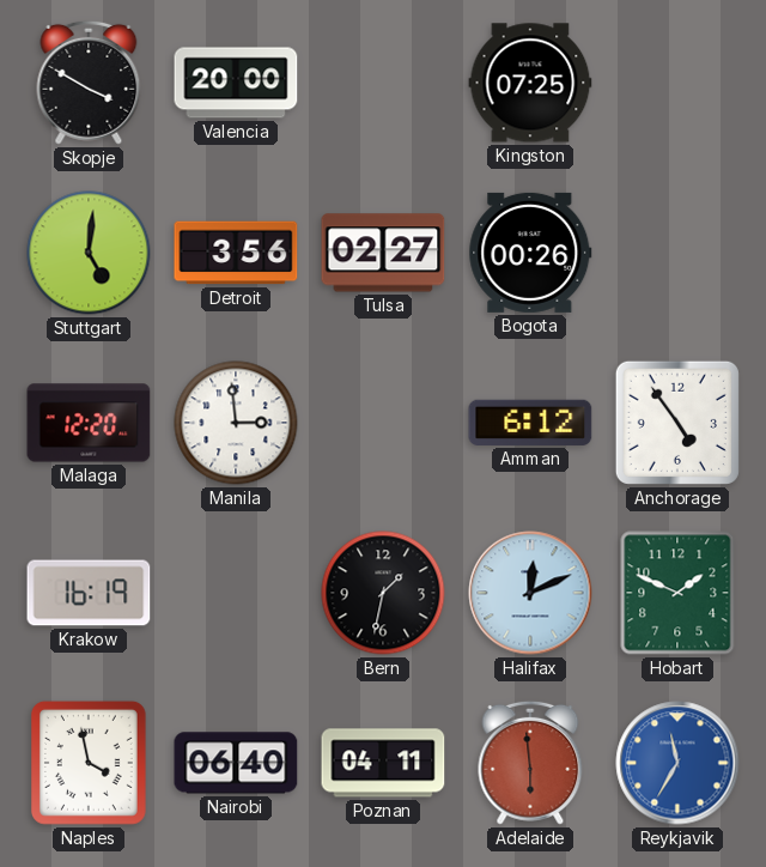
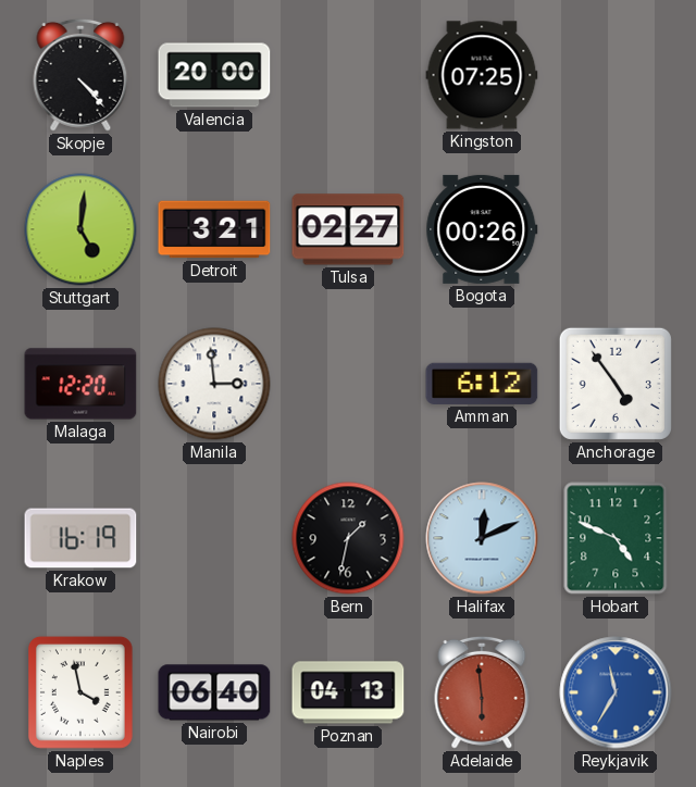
Skopje: 3:50 -> 4:23
Detroit: 3:56 -> 3:21
Hobart: 1:49 -> 4:49
Poznan: 04:11 -> 04:13
